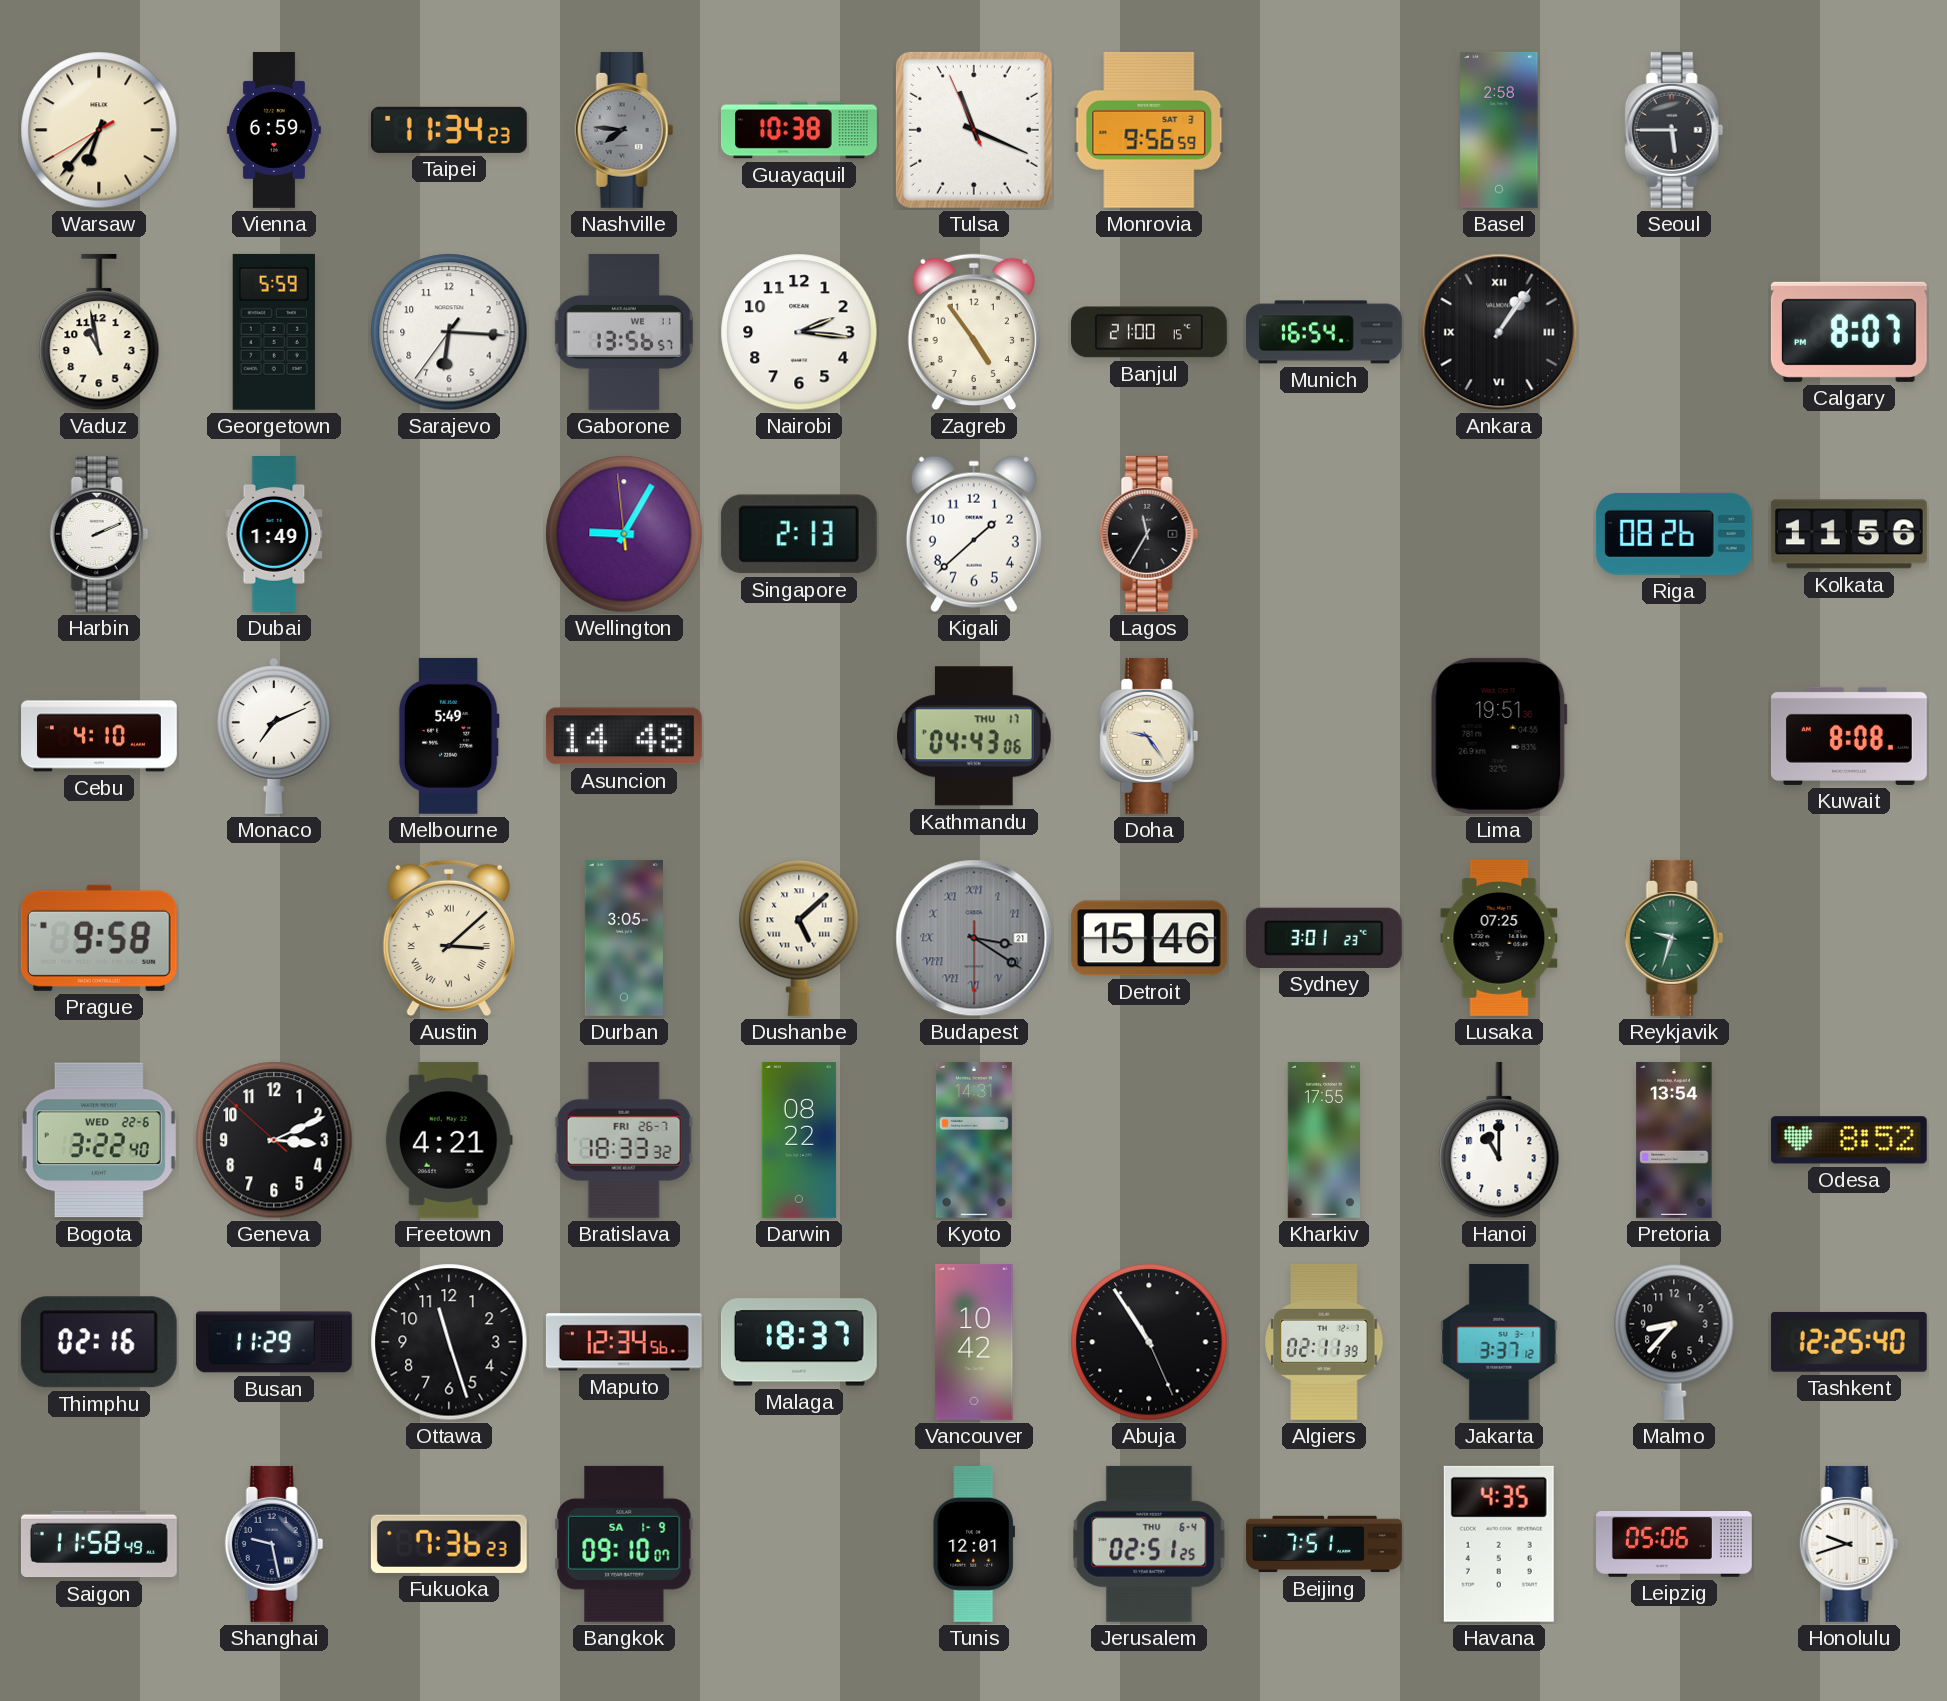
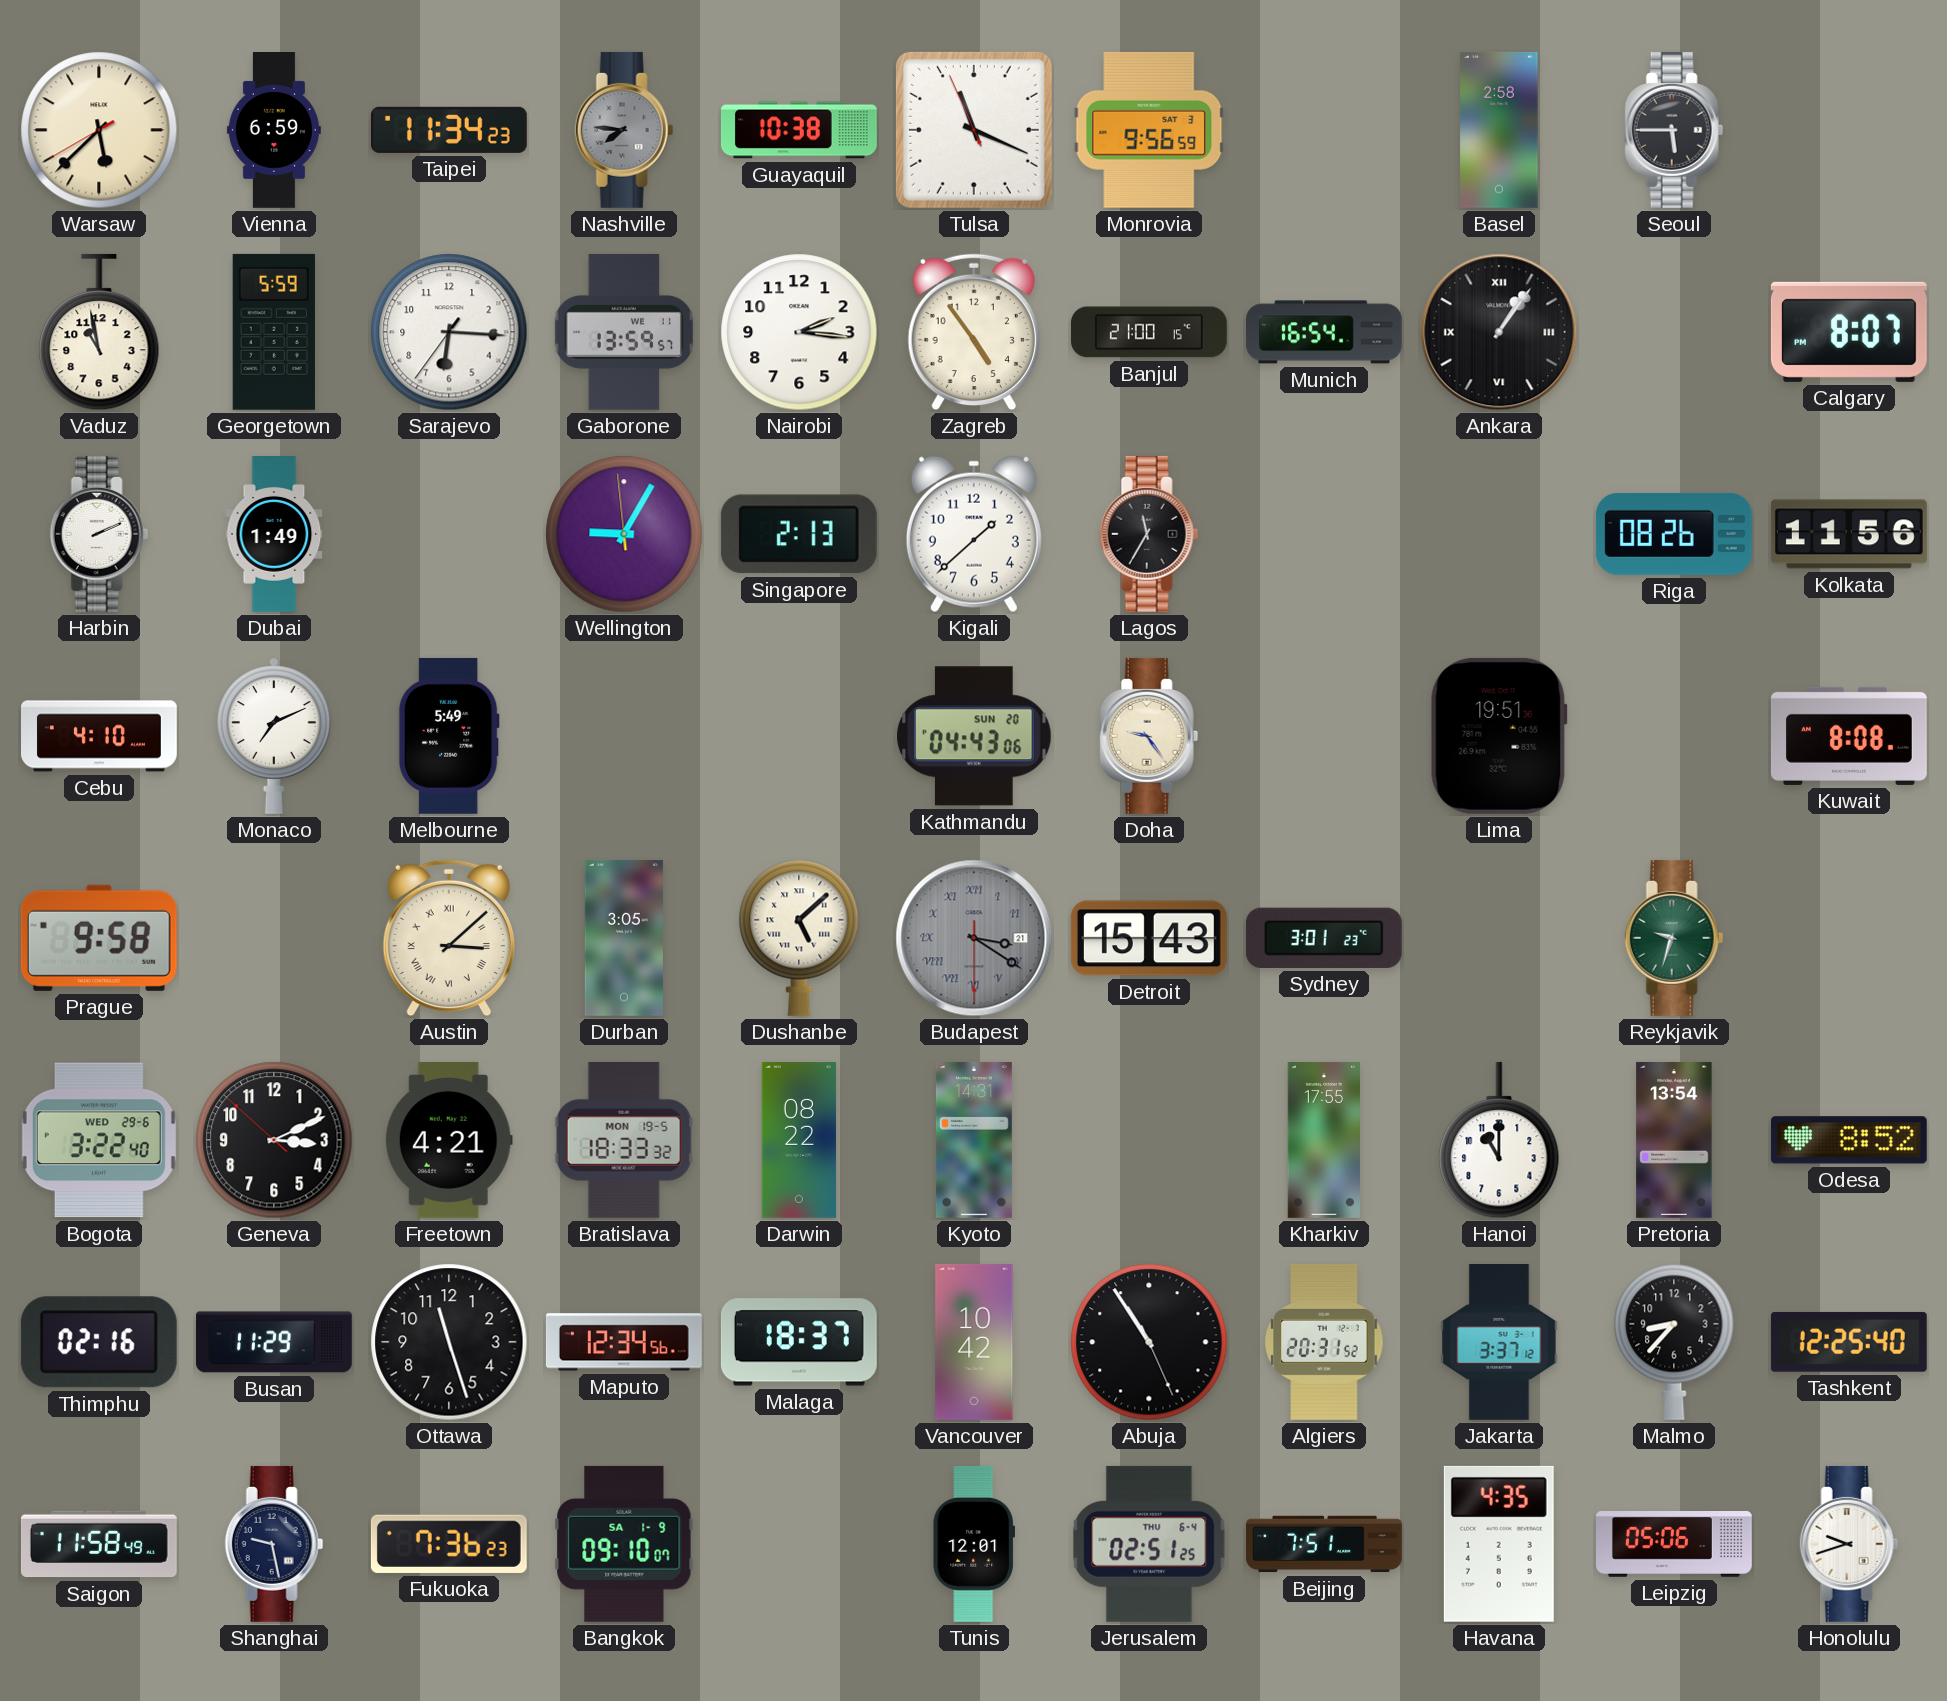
Warsaw: 6:36 -> 5:37
Gaborone: 13:56 -> 13:59
Asuncion: 14:48 -> none
Kathmandu date: THU 17 -> SUN 20
Detroit: 15:46 -> 15:43
Lusaka: 07:25 -> none
Bogota date: WED 22-6 -> WED 29-6
Bratislava date: FRI 26-7 -> MON 19-5
Algiers: 02:11 -> 20:31
